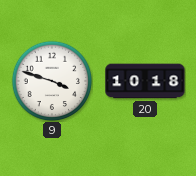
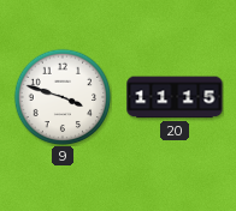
20: 10:18 -> 11:15
